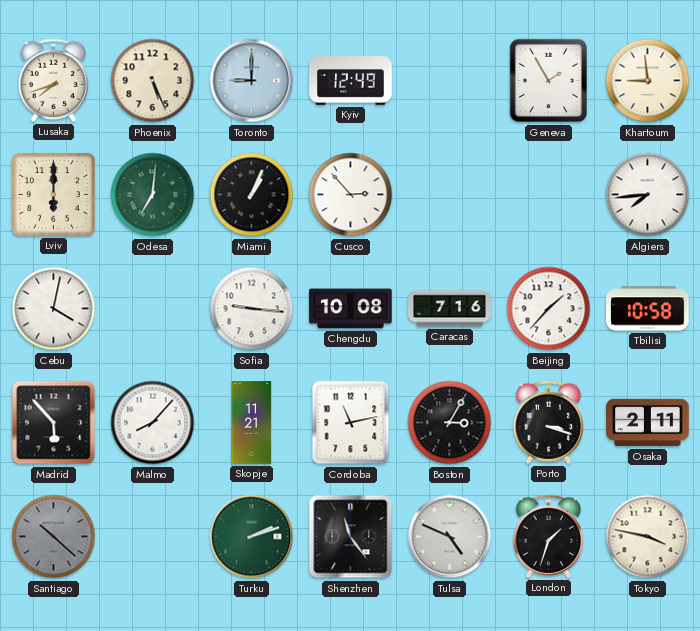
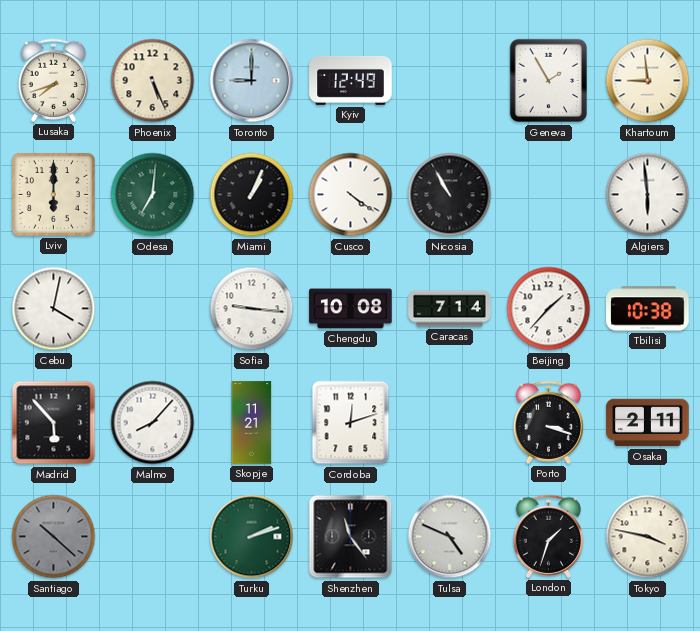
Cusco: 2:53 -> 4:21
Nicosia: none -> 10:55
Algiers: 7:44 -> 5:59
Caracas: 7:16 -> 7:14
Tbilisi: 10:58 -> 10:38
Cordoba: 11:13 -> 12:12
Boston: 3:05 -> none
